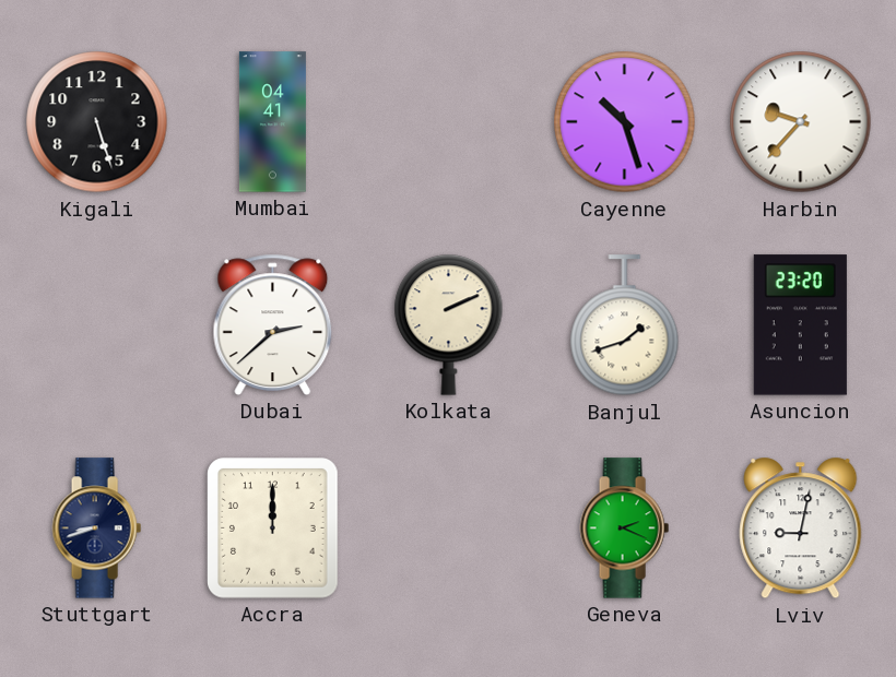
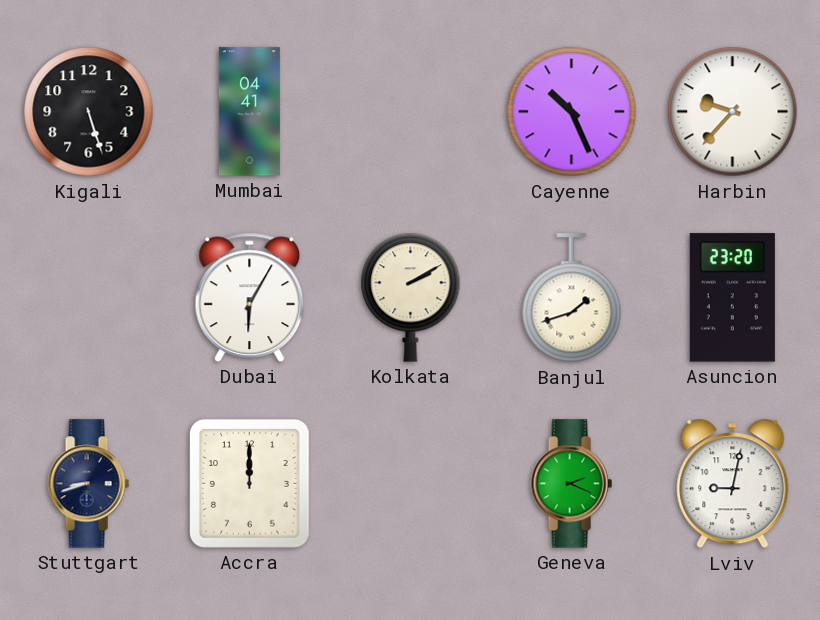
Cayenne: 10:27 -> 10:26
Dubai: 2:38 -> 6:05
Kolkata: 2:11 -> 2:10
